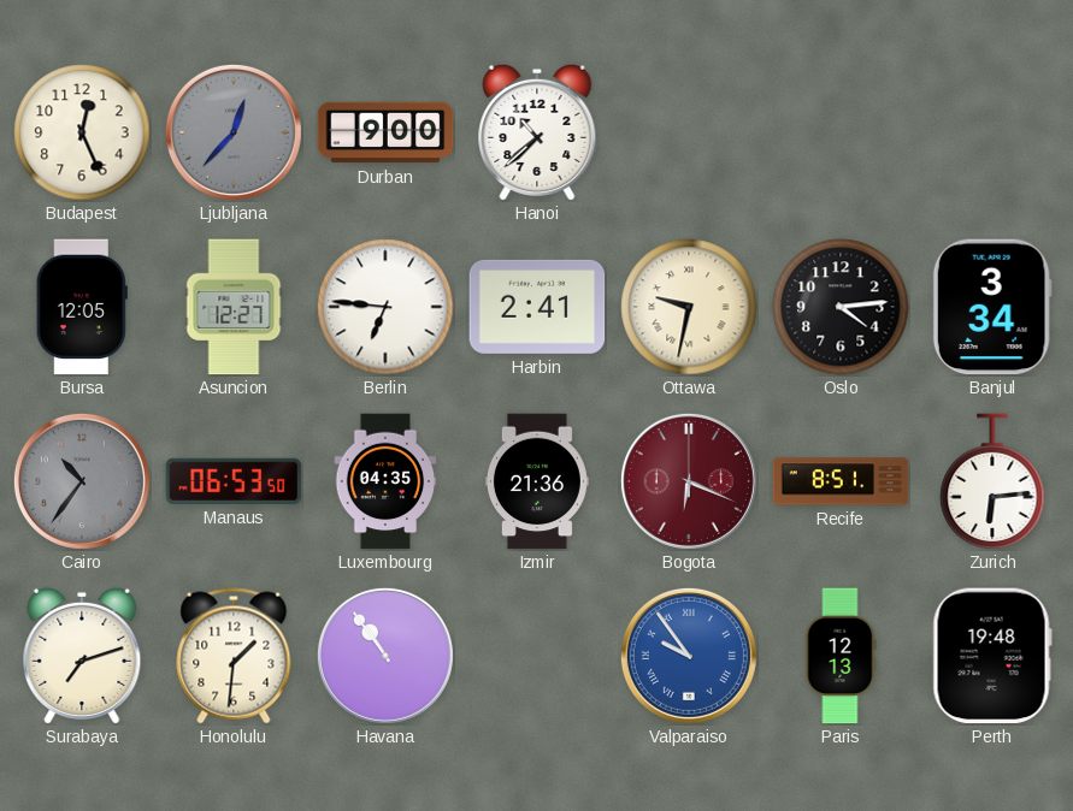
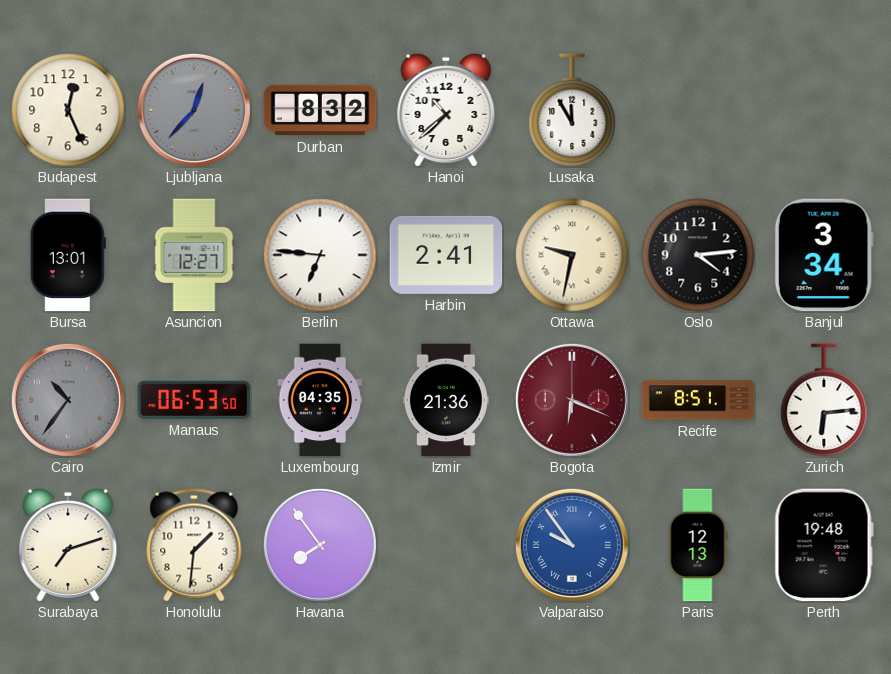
Durban: 9:00 -> 8:32
Lusaka: none -> 11:55
Bursa: 12:05 -> 13:01
Havana: 10:54 -> 7:54
